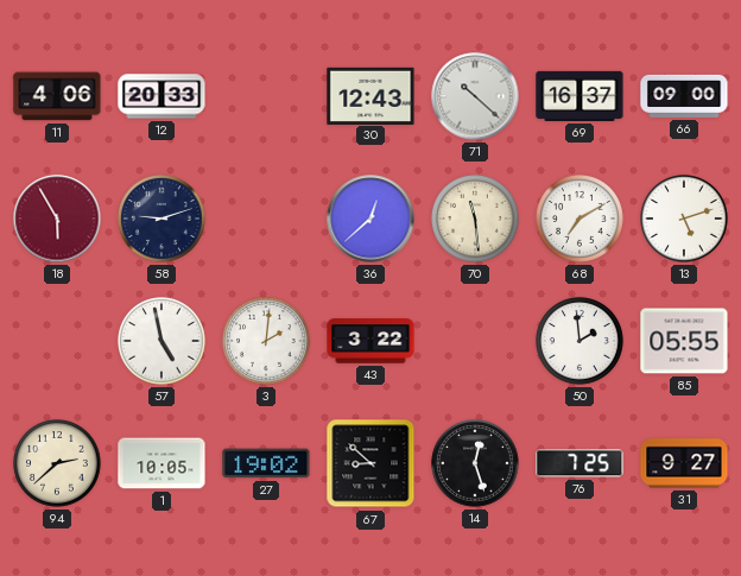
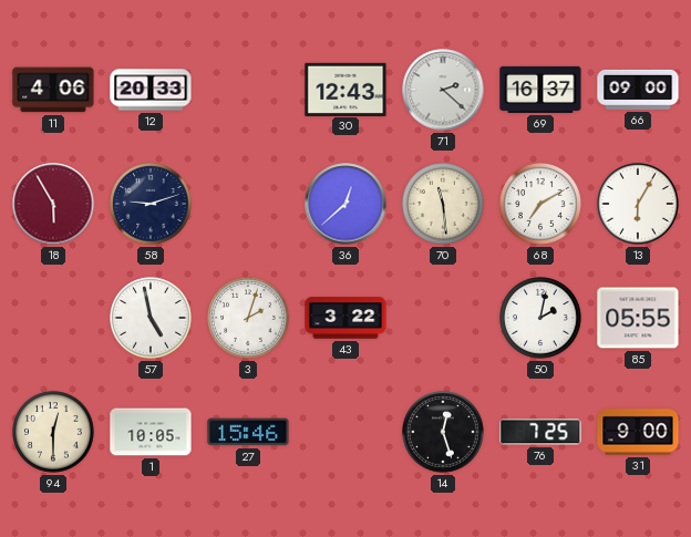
71: 10:22 -> 2:22
13: 5:12 -> 6:05
3: 2:01 -> 2:03
50: 1:59 -> 2:02
94: 2:38 -> 12:30
27: 19:02 -> 15:46
67: 8:52 -> none
31: 9:27 -> 9:00
